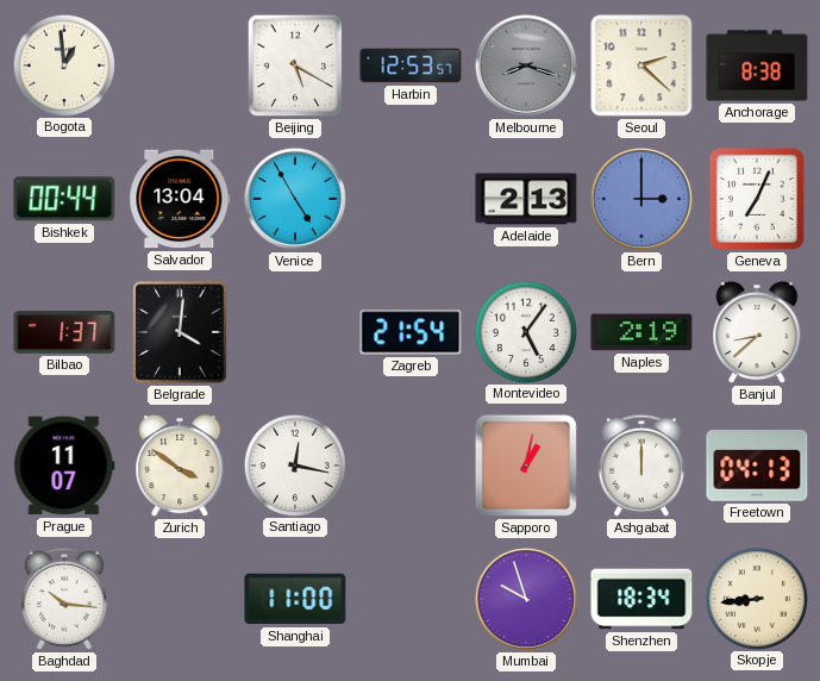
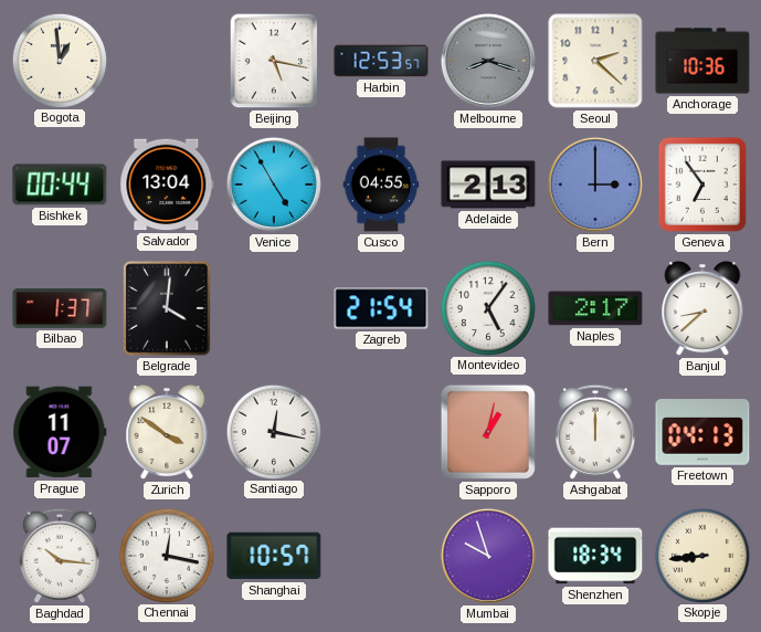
Beijing: 5:20 -> 5:17
Anchorage: 8:38 -> 10:36
Cusco: none -> 04:55
Geneva: 7:04 -> 6:54
Naples: 2:19 -> 2:17
Chennai: none -> 12:17
Shanghai: 11:00 -> 10:57
